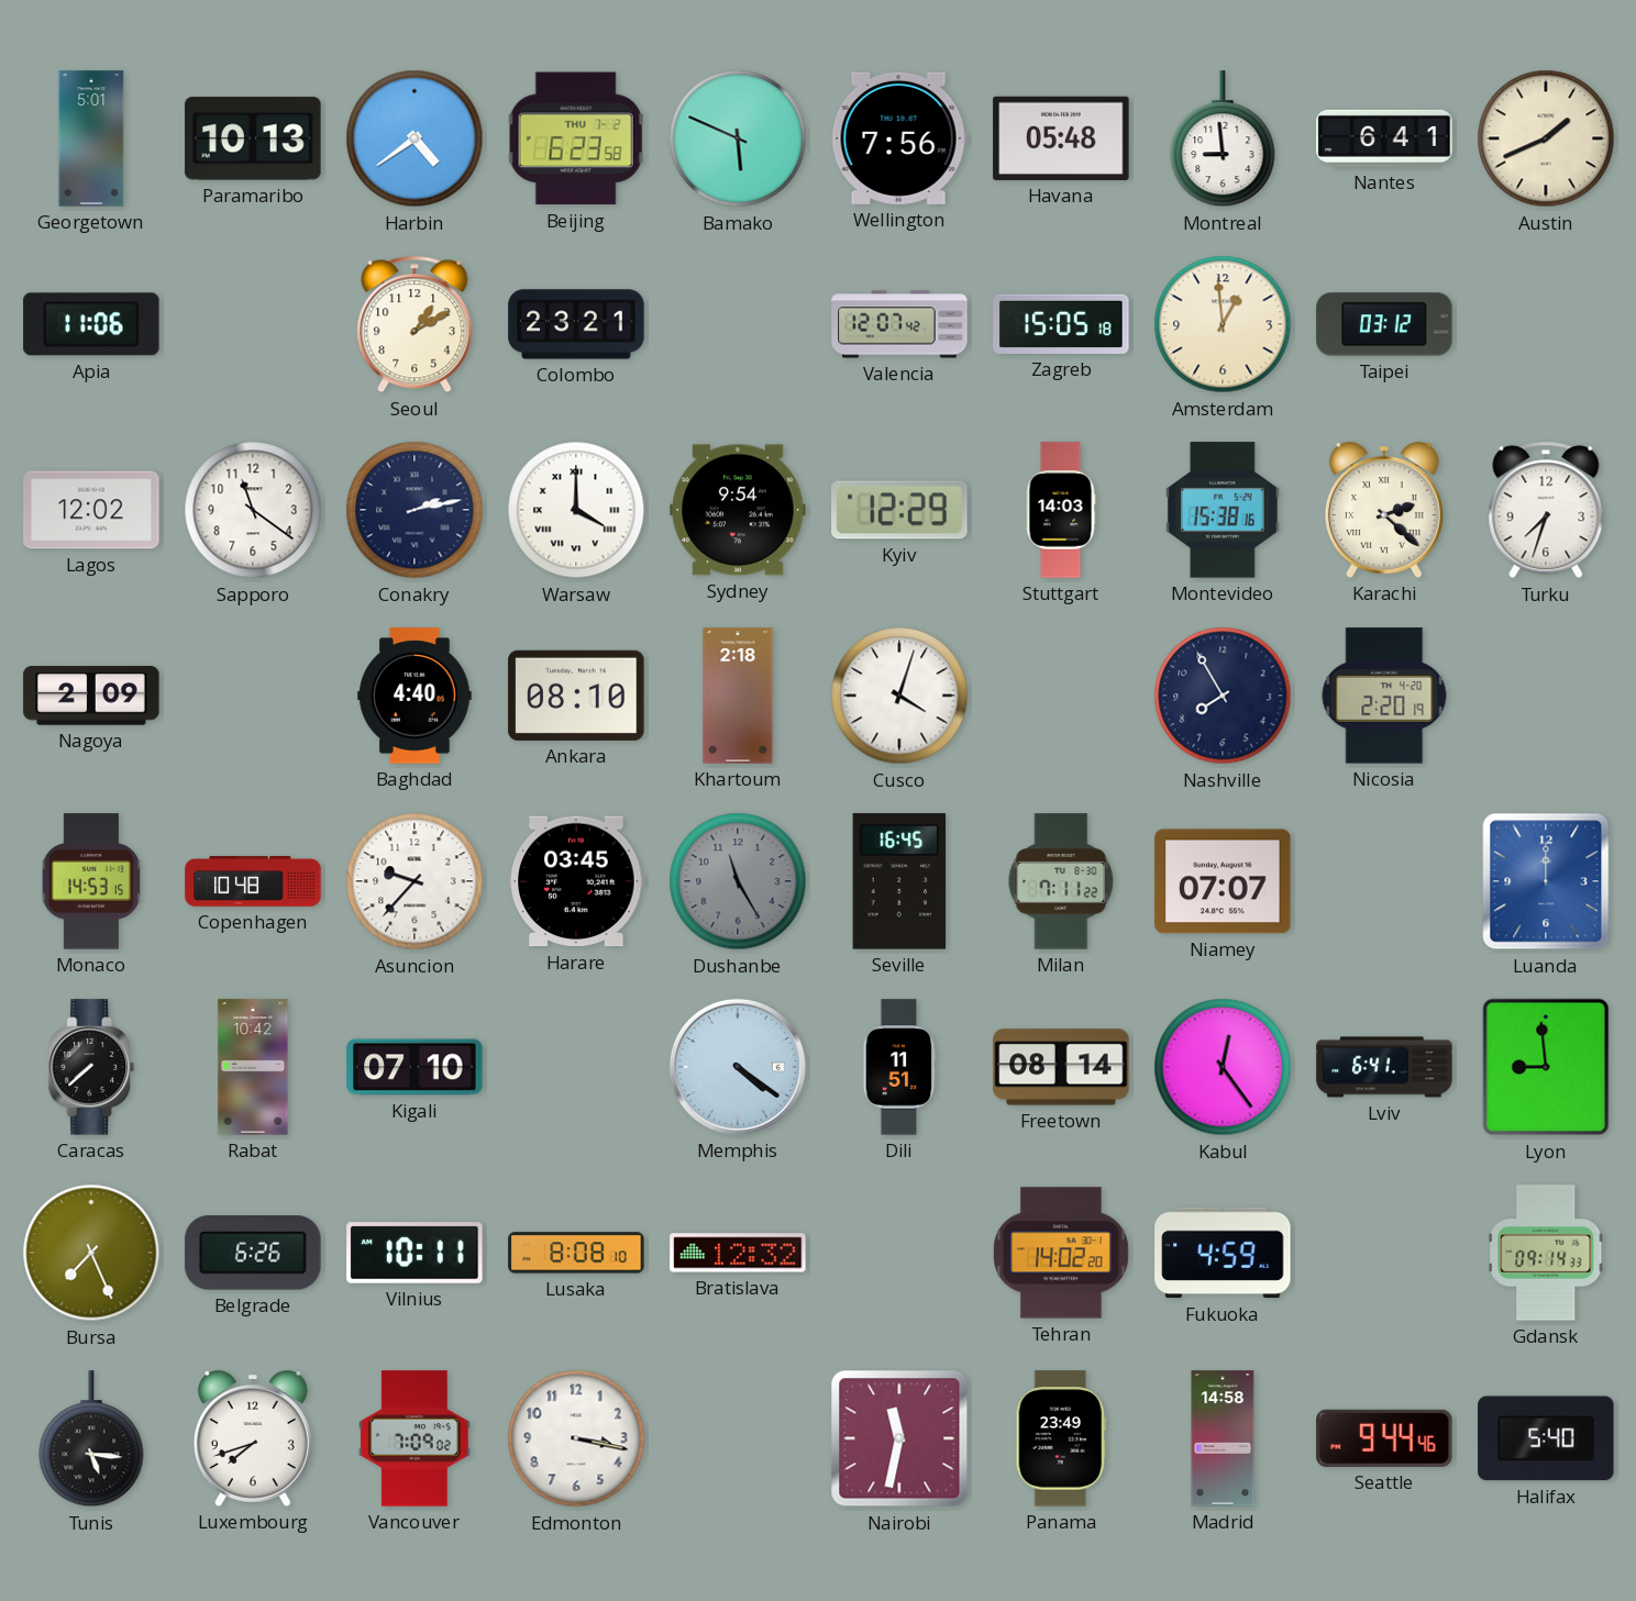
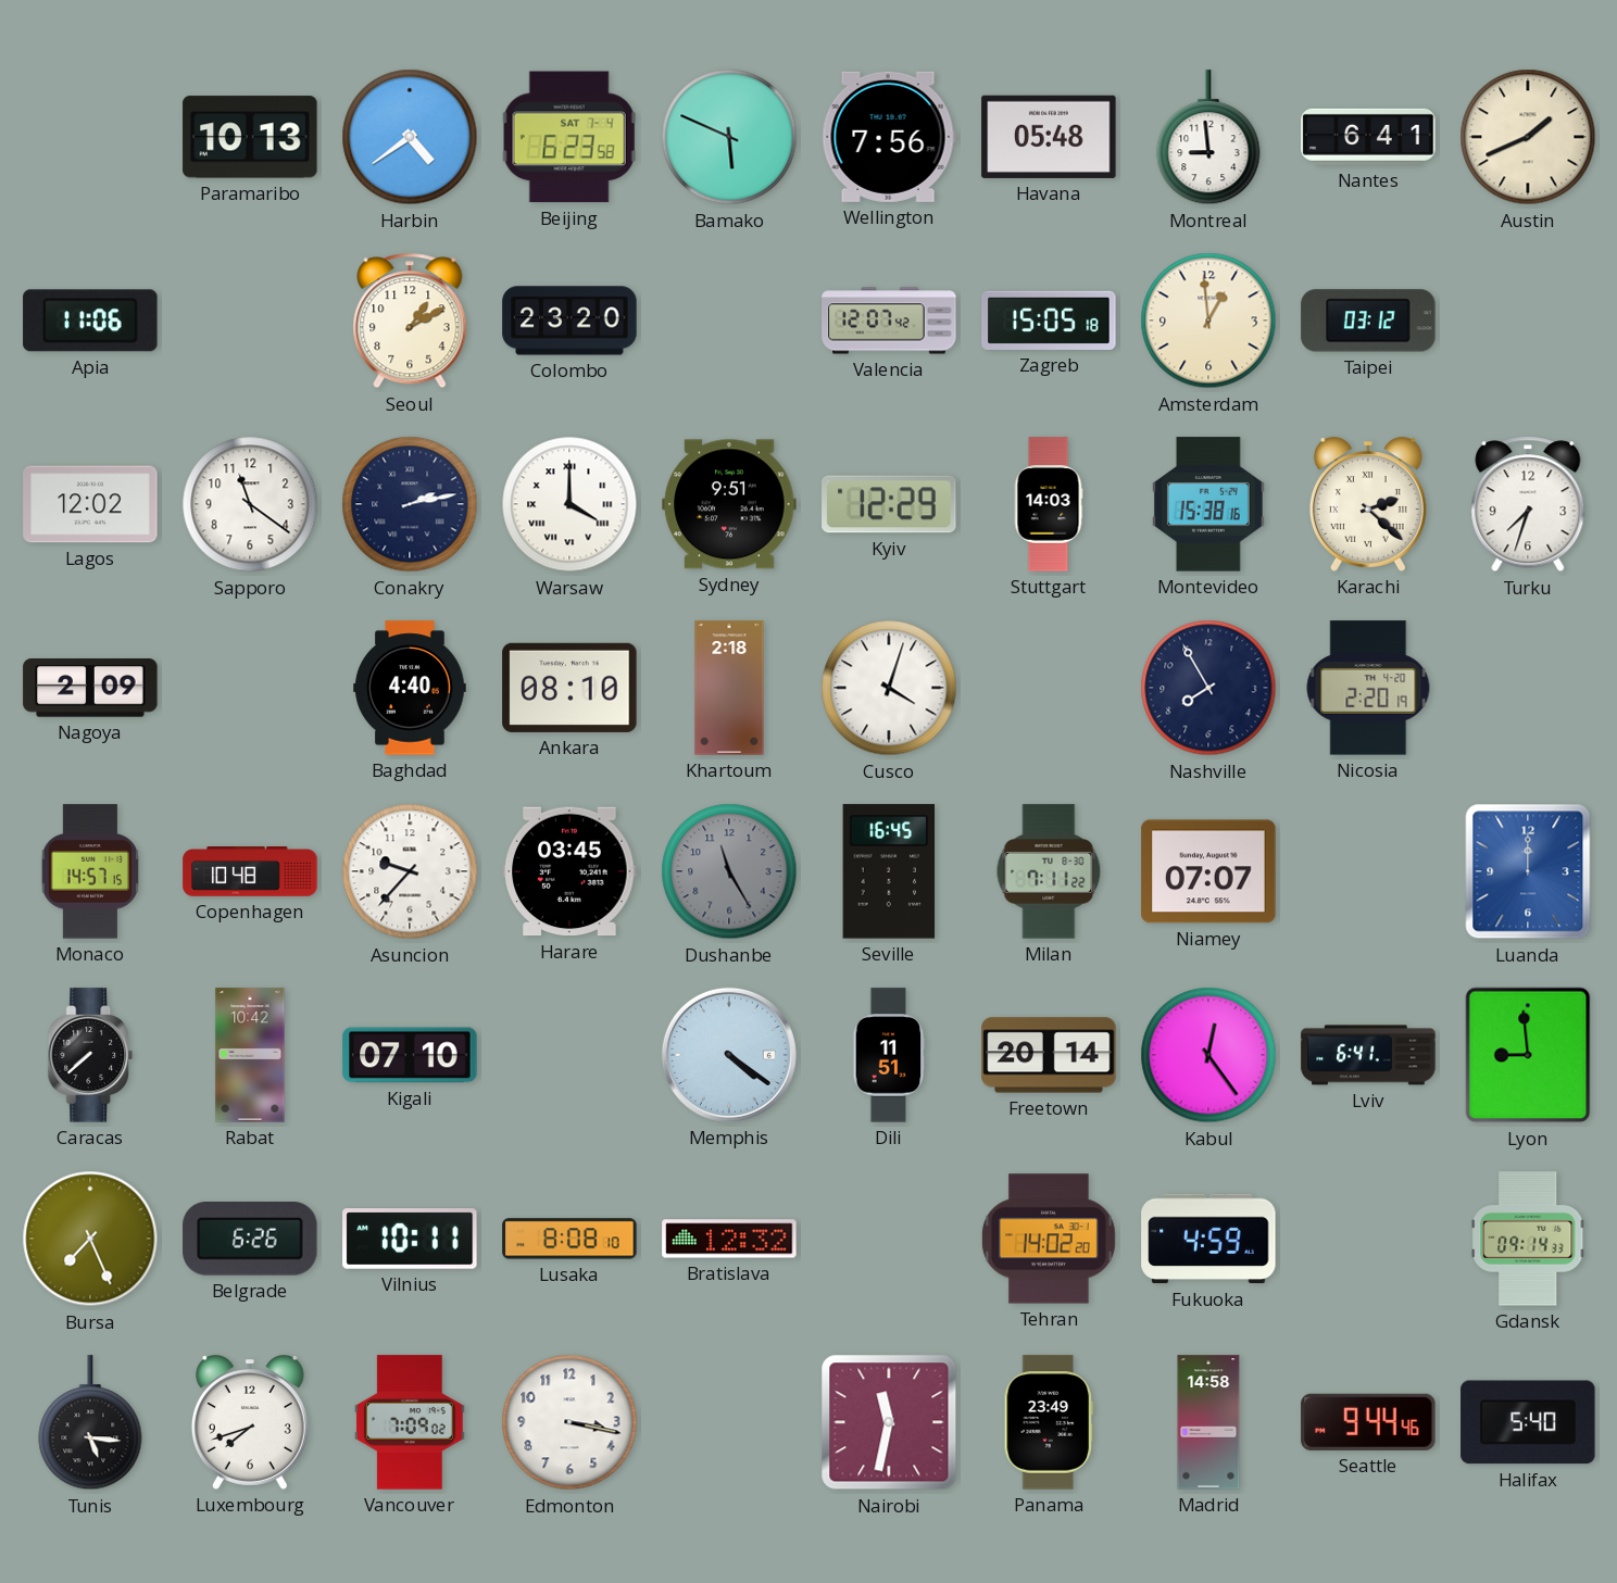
Georgetown: 5:01 -> none
Beijing date: THU 7-2 -> SAT 7-4
Colombo: 23:21 -> 23:20
Sydney: 9:54 -> 9:51
Monaco: 14:53 -> 14:57
Freetown: 08:14 -> 20:14
